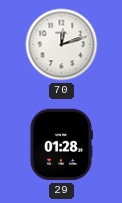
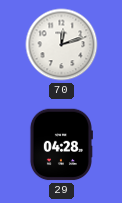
29: 01:28 -> 04:28
